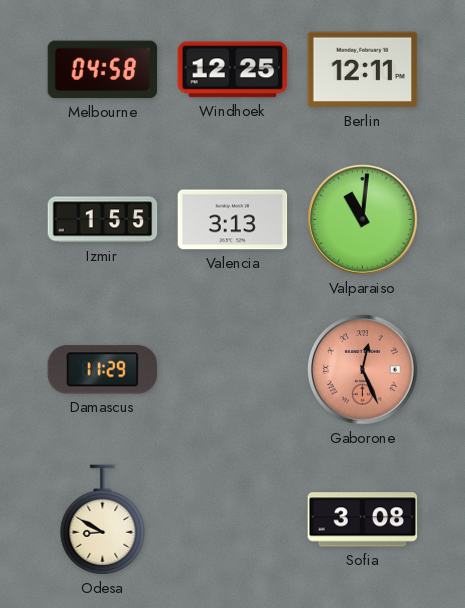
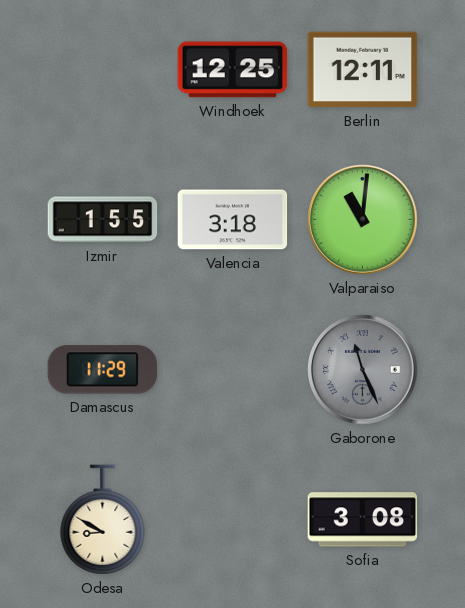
Melbourne: 04:58 -> none
Valencia: 3:13 -> 3:18
Gaborone: 12:26 -> 11:26
Gaborone dial: salmon -> grey
